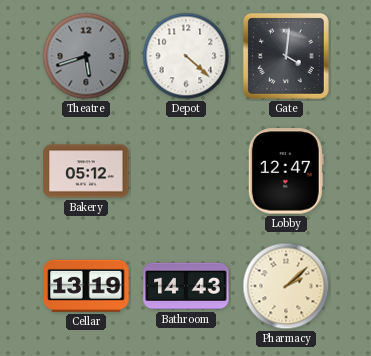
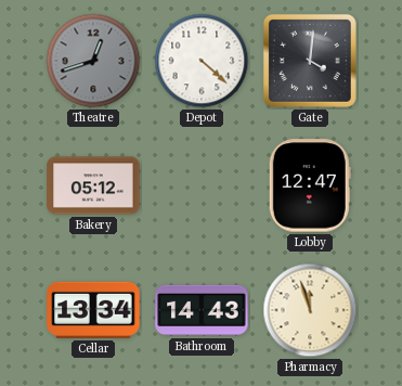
Theatre: 5:42 -> 12:42
Cellar: 13:19 -> 13:34
Pharmacy: 2:08 -> 11:57
